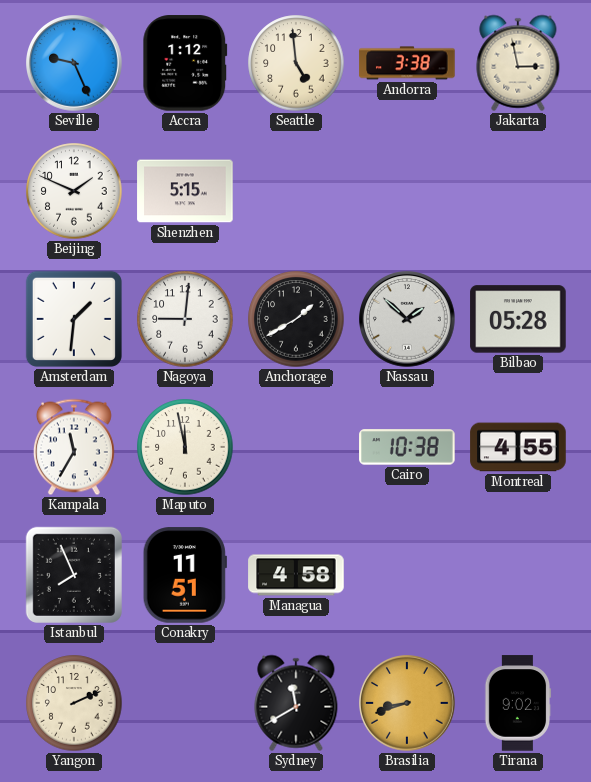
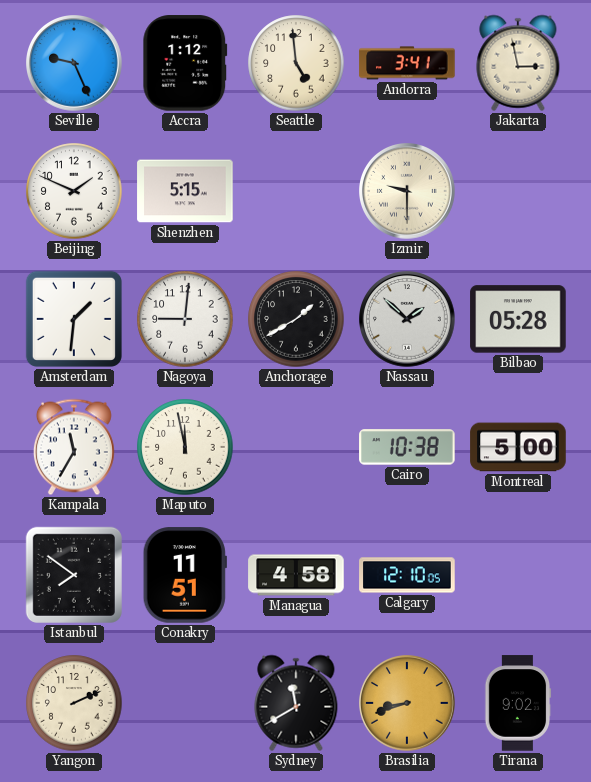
Andorra: 3:38 -> 3:41
Izmir: none -> 9:30
Montreal: 4:55 -> 5:00
Istanbul: 7:56 -> 7:51
Calgary: none -> 12:10
